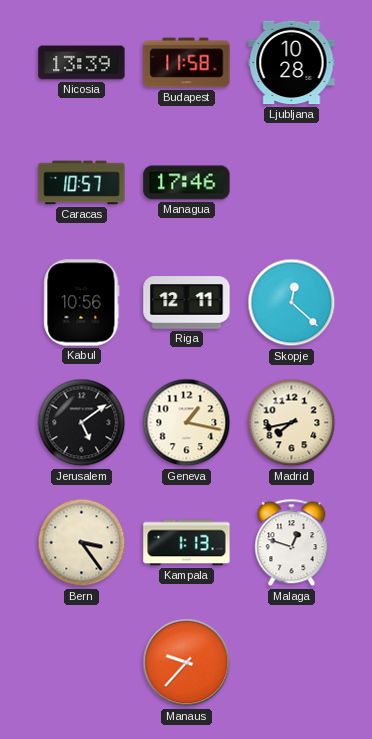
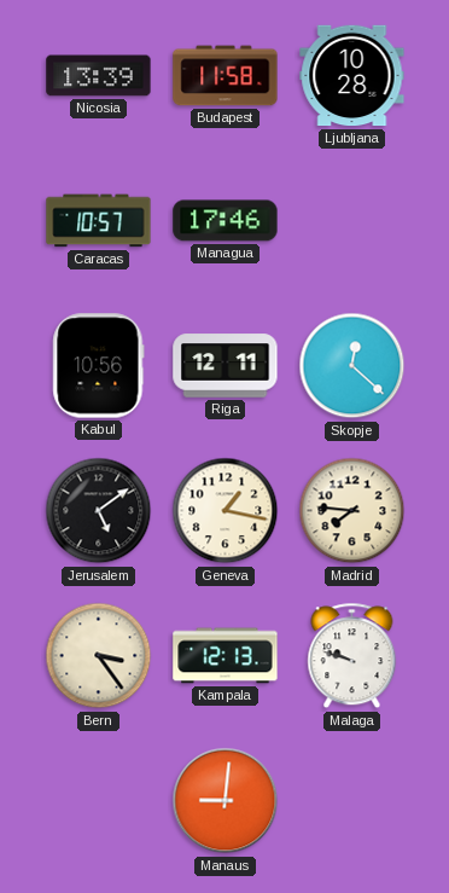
Madrid: 7:43 -> 7:46
Kampala: 1:13 -> 12:13
Malaga: 12:48 -> 9:48
Manaus: 9:37 -> 9:01
